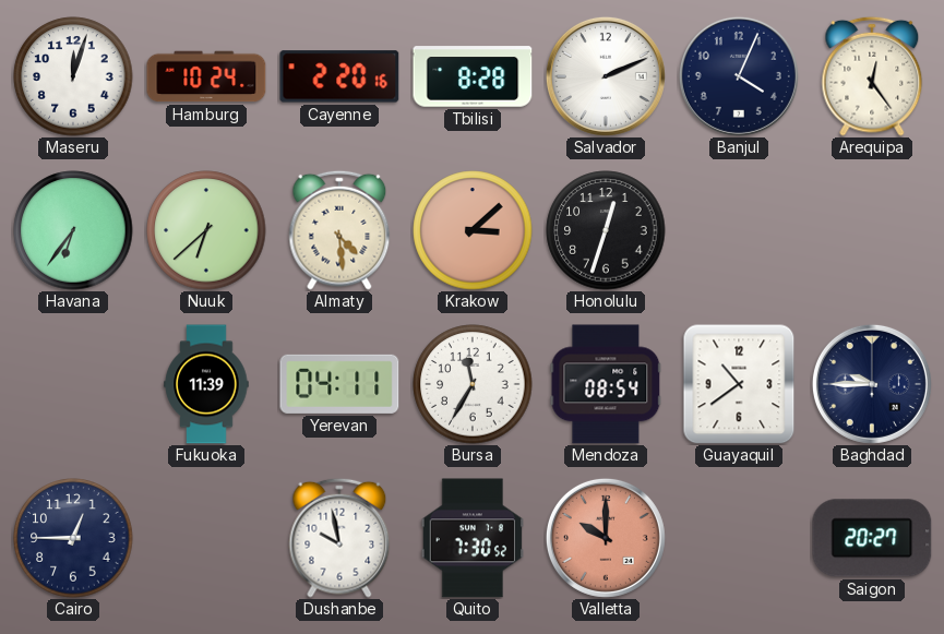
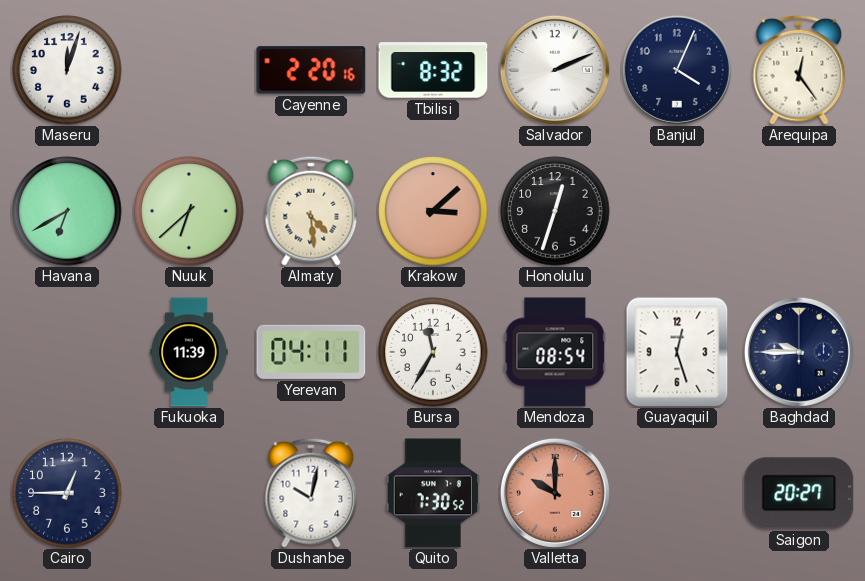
Hamburg: 10:24 -> none
Tbilisi: 8:28 -> 8:32
Havana: 6:36 -> 6:40
Guayaquil: 10:39 -> 12:27
Dushanbe: 9:58 -> 10:02
